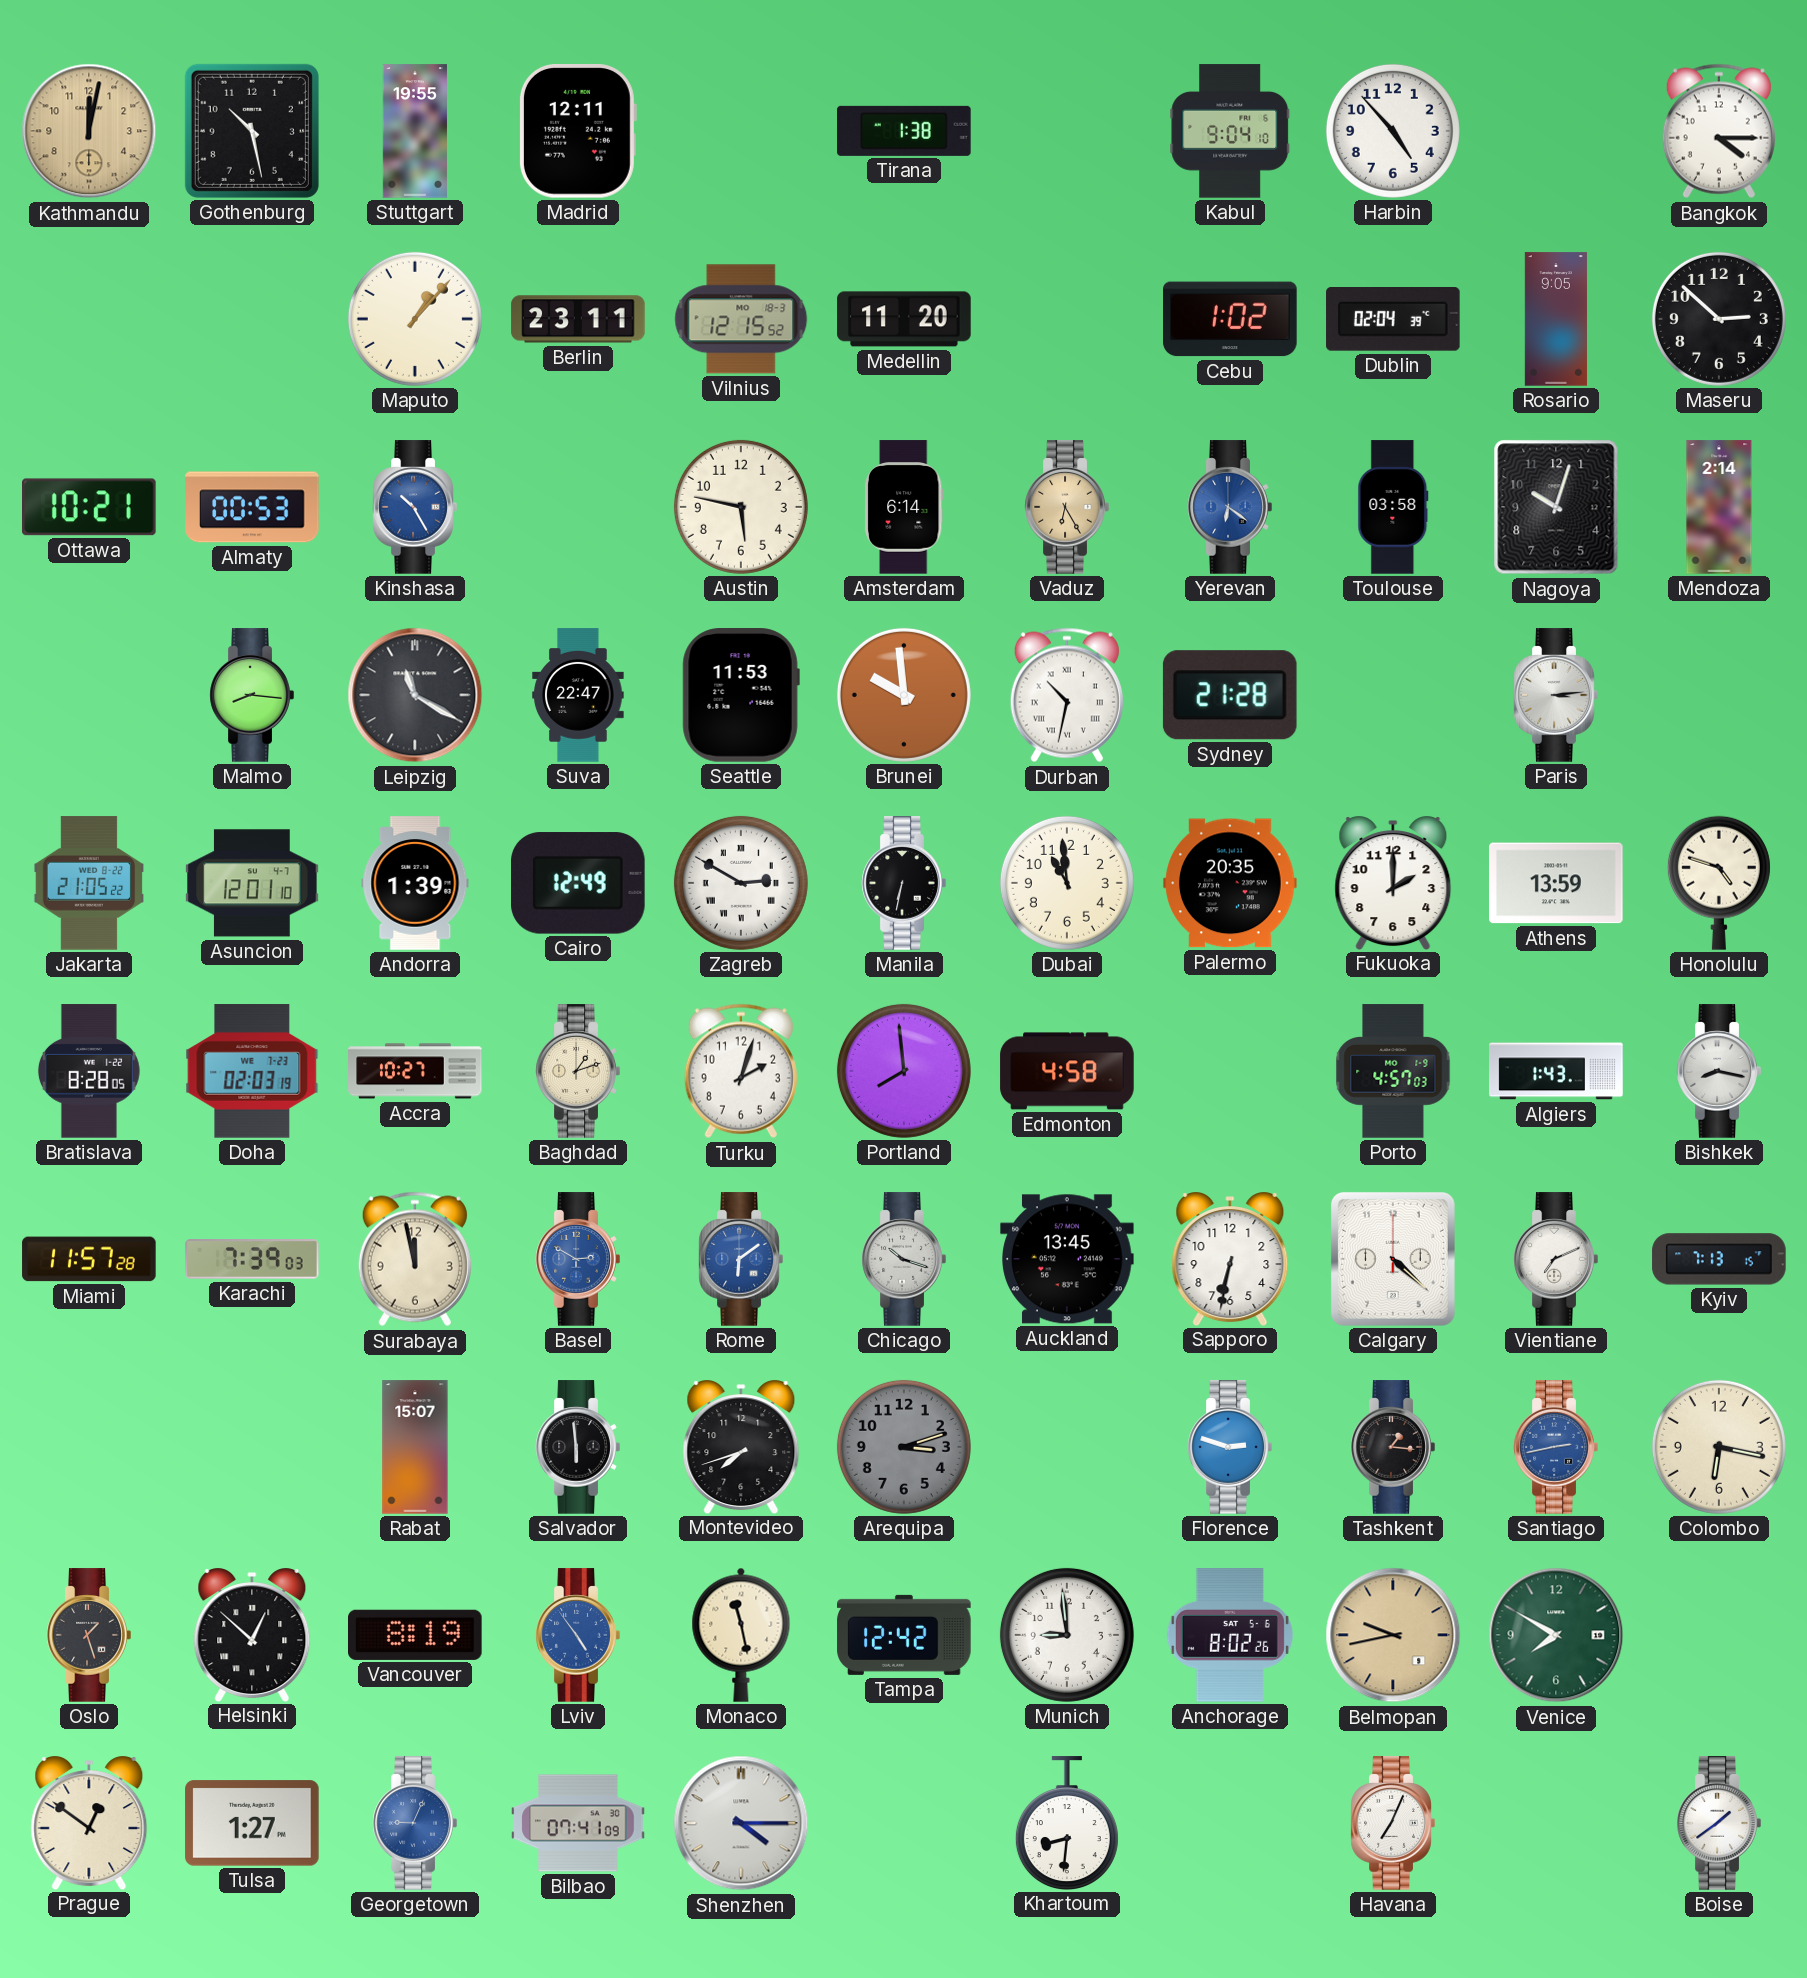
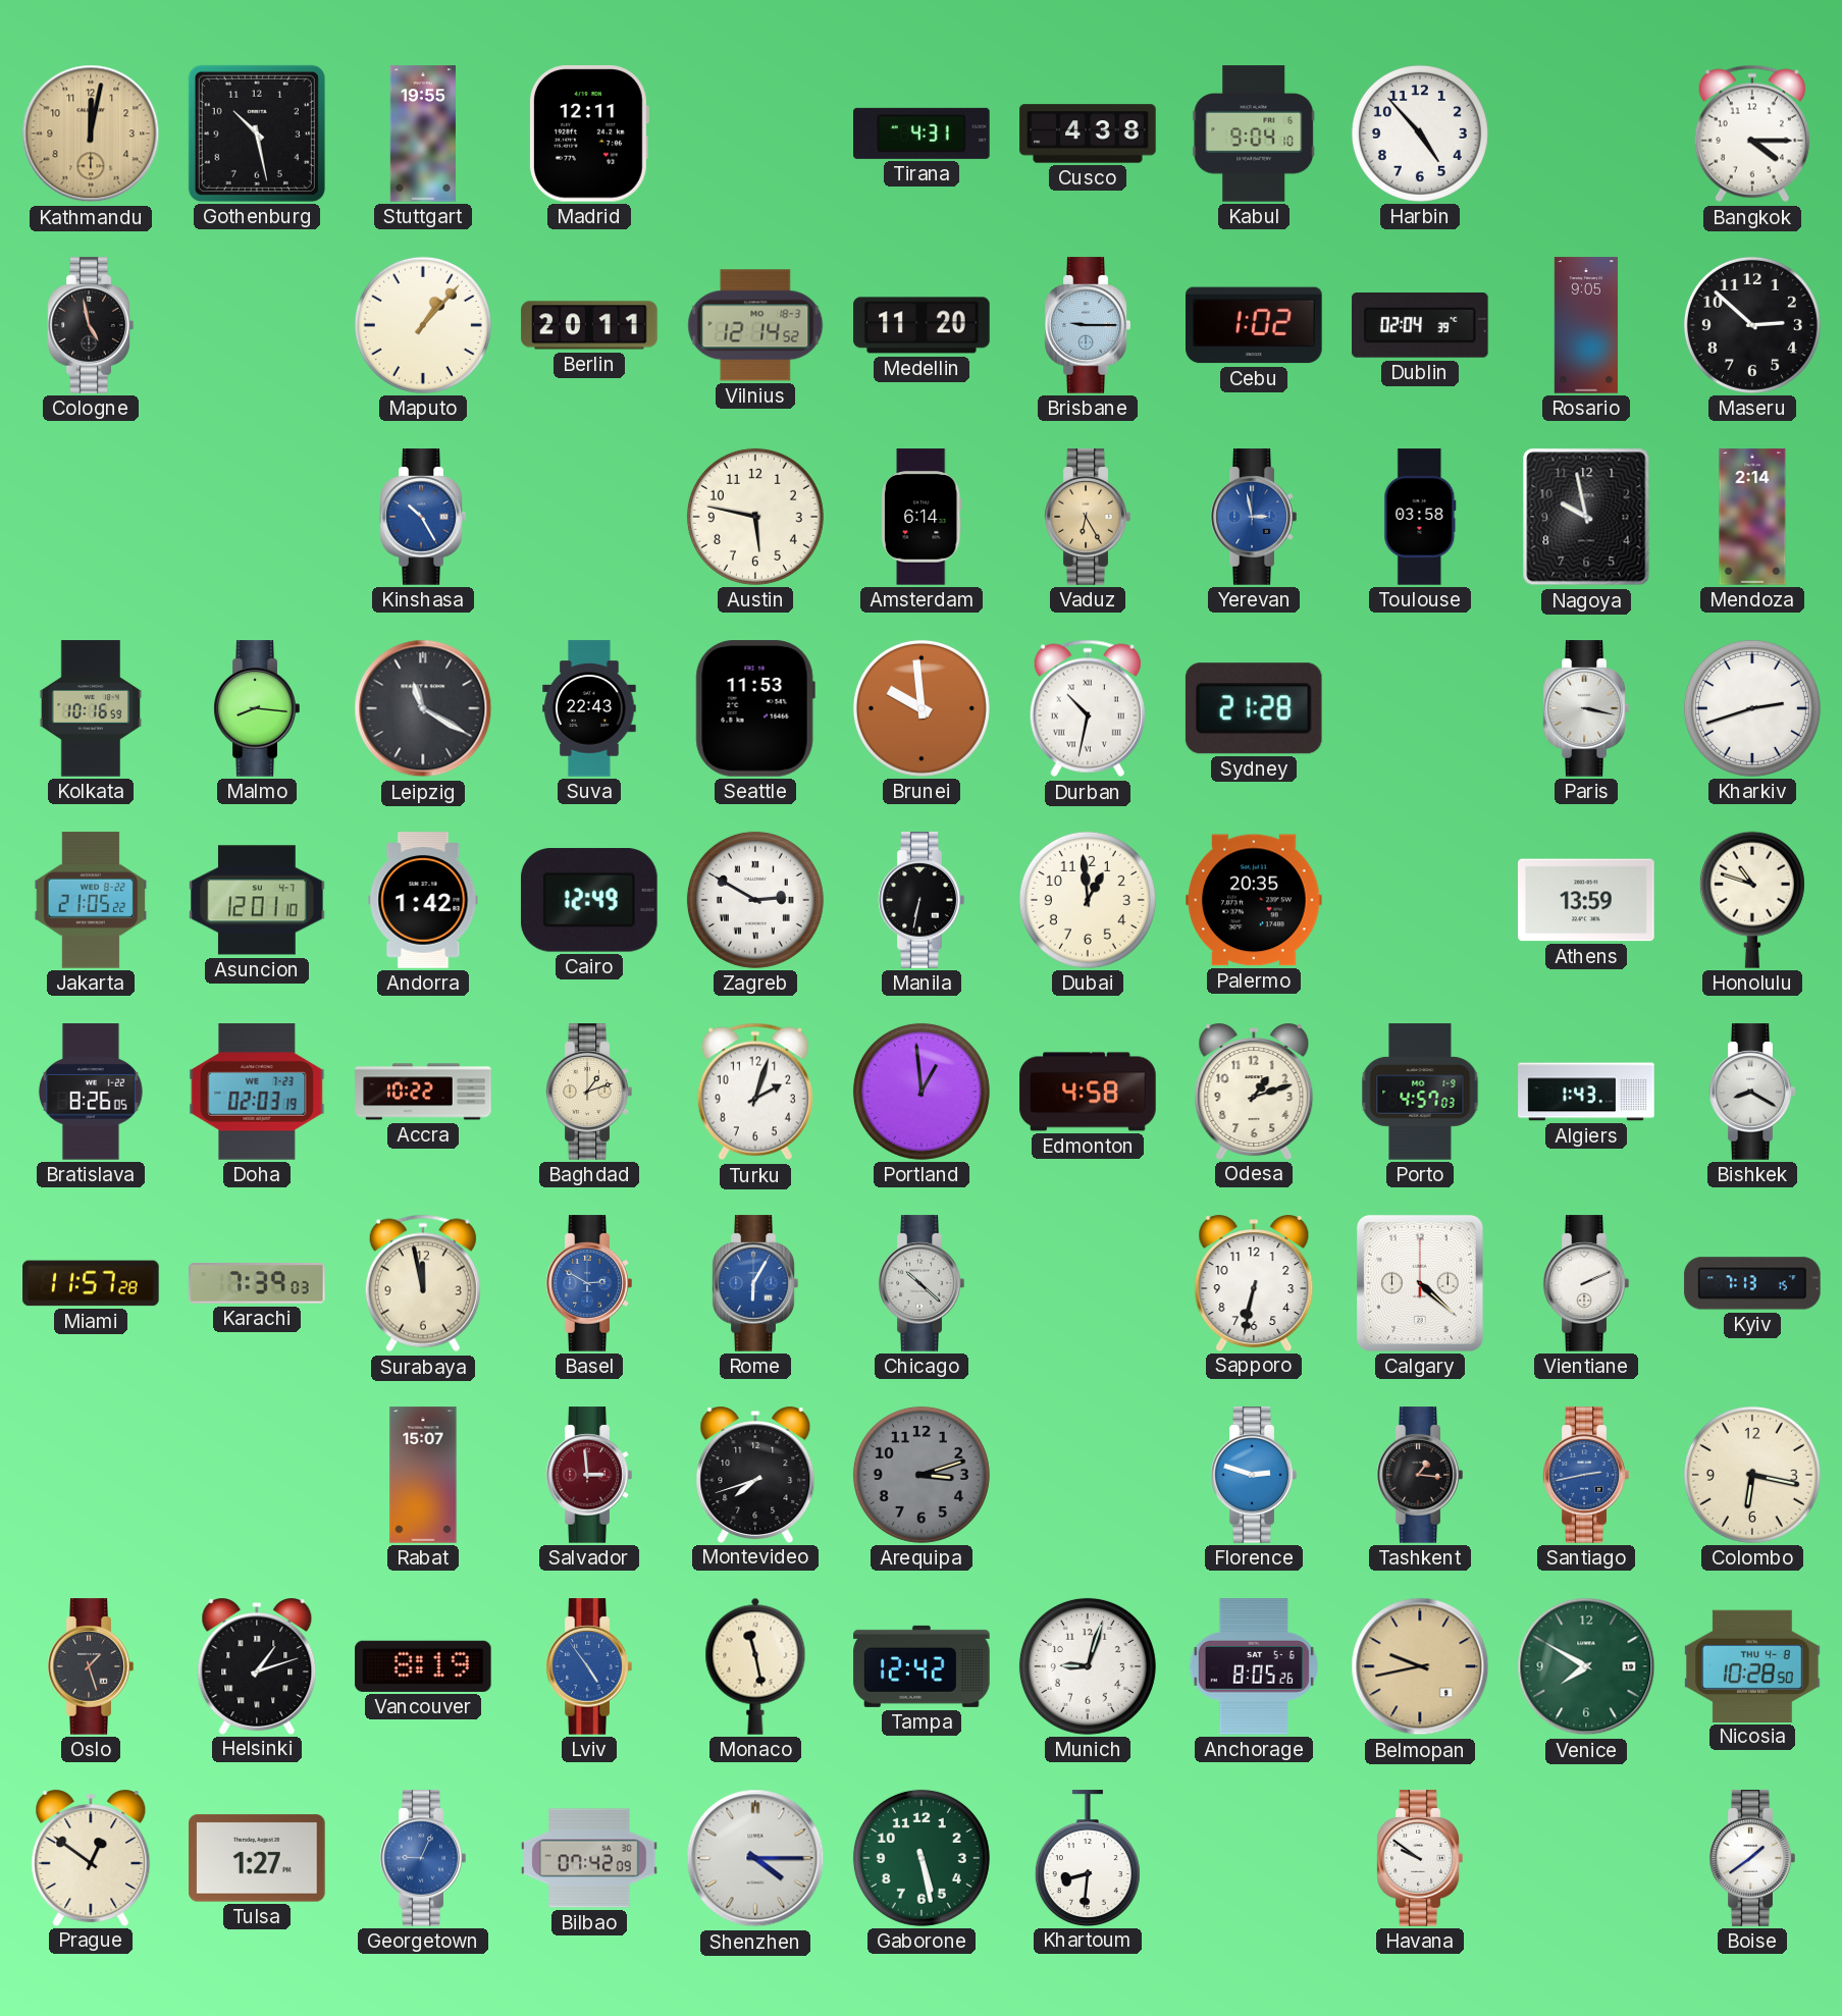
Tirana: 1:38 -> 4:31
Cusco: none -> 4:38
Cologne: none -> 4:58
Berlin: 23:11 -> 20:11
Vilnius: 12:15 -> 12:14
Brisbane: none -> 9:15
Ottawa: 10:21 -> none
Almaty: 00:53 -> none
Yerevan: 6:21 -> 2:58
Nagoya: 10:03 -> 9:58
Kolkata: none -> 10:16
Suva: 22:47 -> 22:43
Paris: 3:14 -> 3:17
Kharkiv: none -> 2:42
Andorra: 1:39 -> 1:42
Dubai: 10:59 -> 12:59
Fukuoka: 2:00 -> none
Honolulu: 4:48 -> 10:48
Bratislava: 8:28 -> 8:26
Accra: 10:27 -> 10:22
Portland: 7:59 -> 12:59
Odesa: none -> 1:12
Bishkek: 8:17 -> 8:20
Rome: 6:09 -> 6:05
Chicago: 10:18 -> 10:22
Auckland: 13:45 -> none
Vientiane: 7:11 -> 2:11
Salvador: 5:59 -> 2:59
Salvador dial: black -> burgundy
Helsinki: 12:52 -> 1:12
Munich: 8:59 -> 9:03
Anchorage: 8:02 -> 8:05
Nicosia: none -> 10:28
Bilbao: 07:41 -> 07:42
Gaborone: none -> 5:28
Havana: 7:04 -> 9:51
